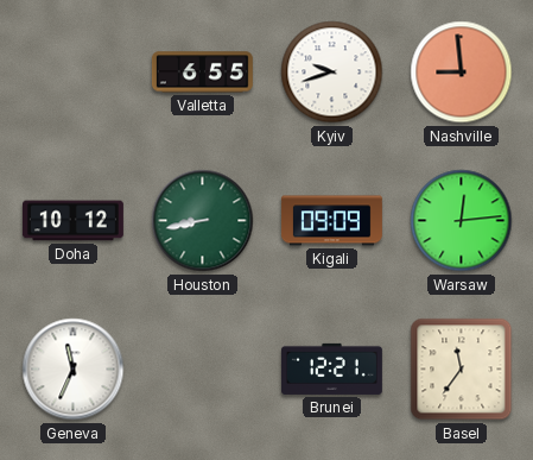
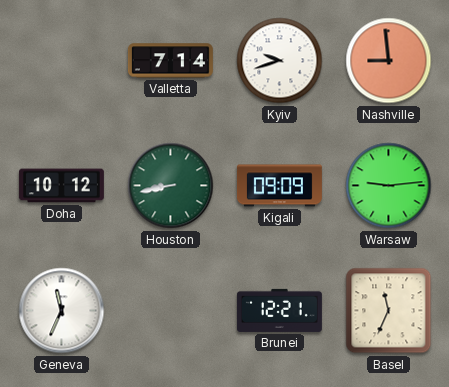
Valletta: 6:55 -> 7:14
Warsaw: 12:14 -> 9:14
Basel: 11:36 -> 11:34
